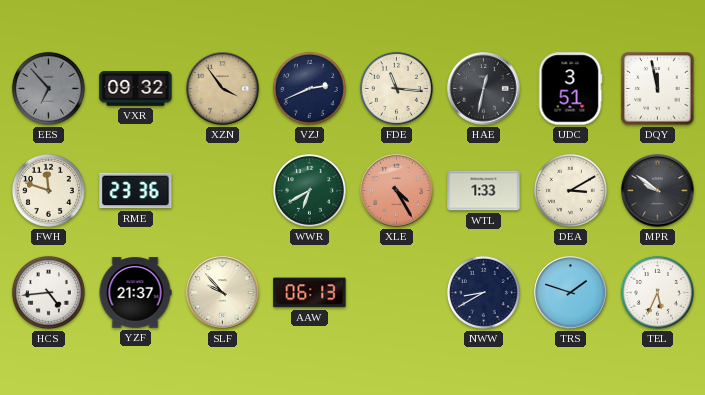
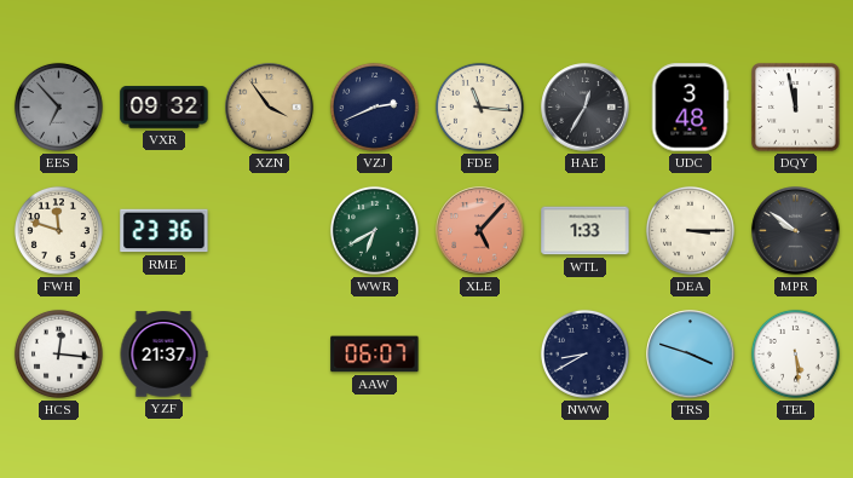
HAE: 12:32 -> 12:35
UDC: 3:51 -> 3:48
XLE: 4:25 -> 5:07
DEA: 3:10 -> 3:15
HCS: 4:44 -> 12:16
SLF: 9:53 -> none
AAW: 06:13 -> 06:07
TRS: 1:48 -> 3:48
TEL: 5:34 -> 5:29
